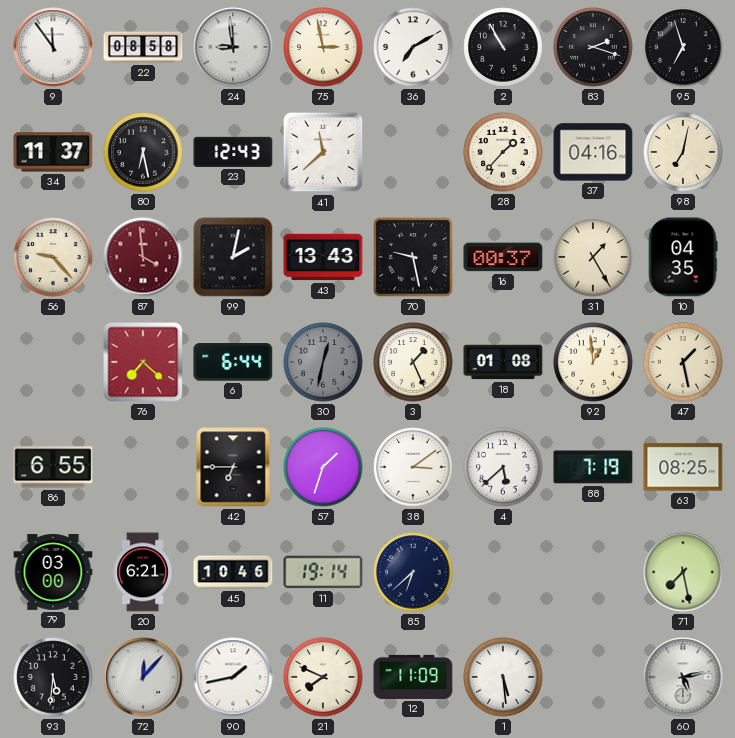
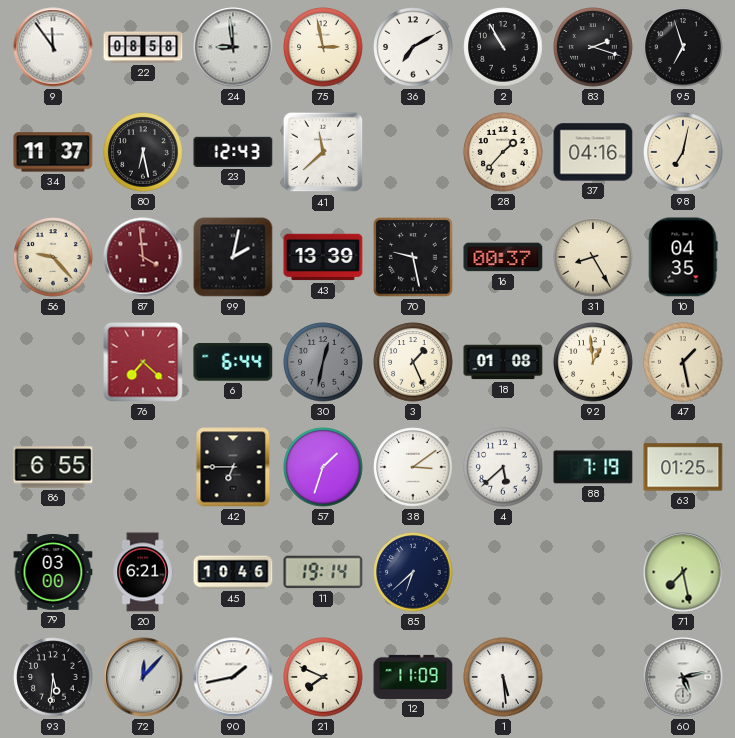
43: 13:43 -> 13:39
31: 1:25 -> 8:25
63: 08:25 -> 01:25
